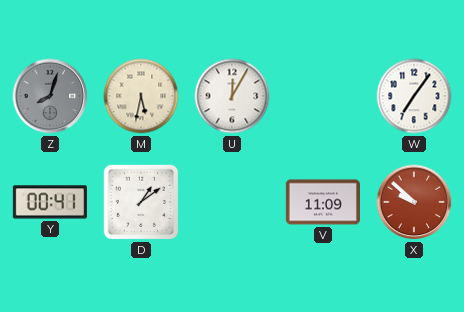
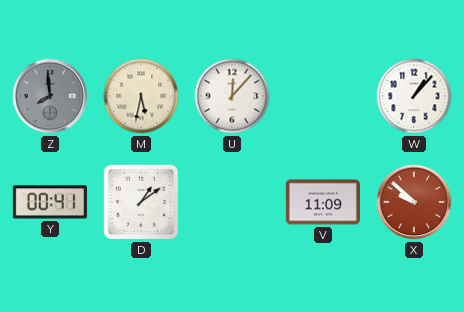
Z: 8:03 -> 7:59
U: 12:05 -> 12:07
W: 7:06 -> 1:07
